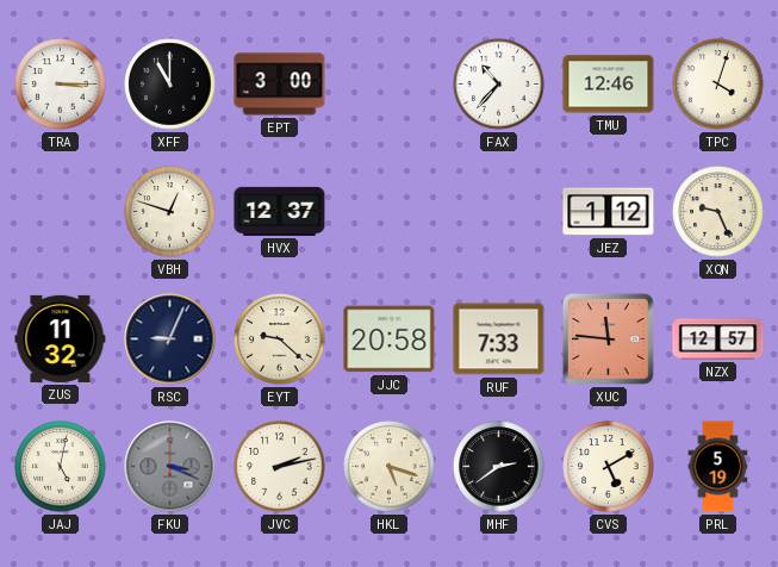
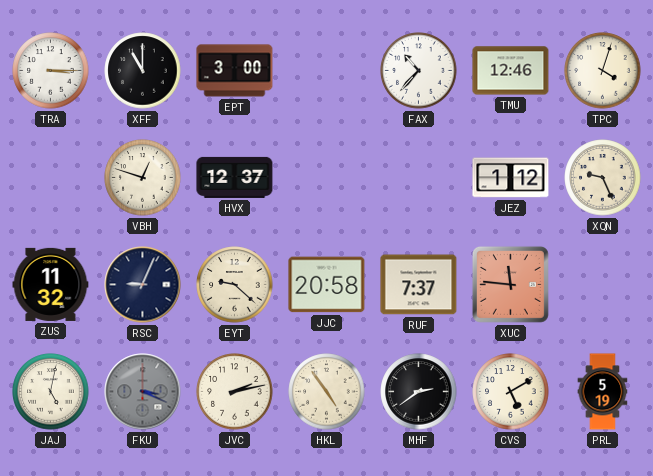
RUF: 7:33 -> 7:37
NZX: 12:57 -> none
HKL: 5:18 -> 4:54
